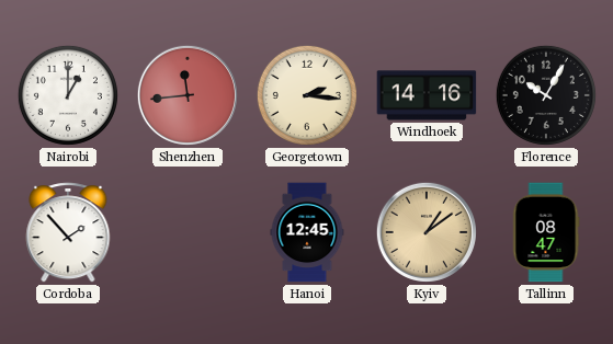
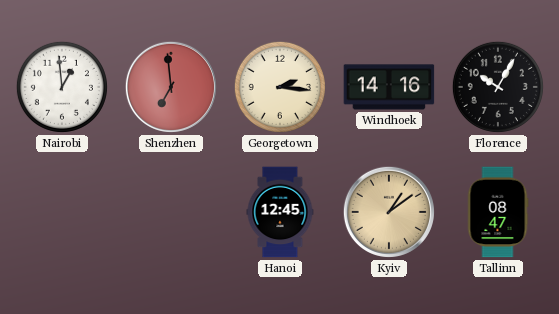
Nairobi: 1:00 -> 12:59
Shenzhen: 11:44 -> 6:59
Cordoba: 1:53 -> none
